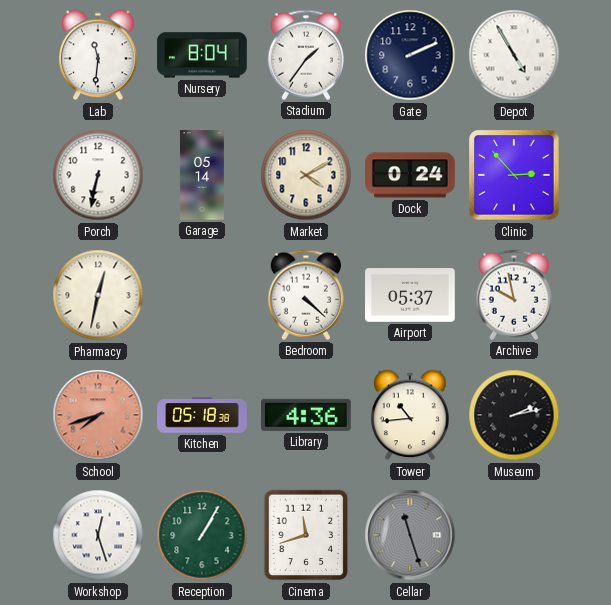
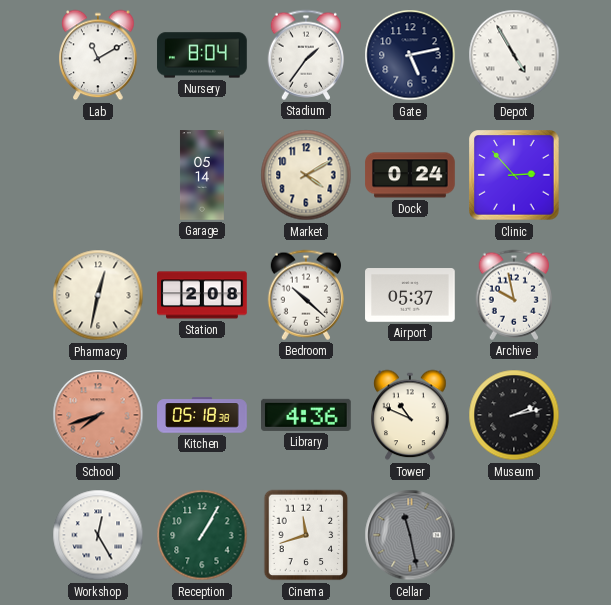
Lab: 11:31 -> 11:10
Gate: 2:11 -> 5:13
Porch: 6:32 -> none
Station: none -> 2:08
Bedroom: 4:22 -> 10:22
Tower: 10:44 -> 10:49
Workshop: 12:27 -> 12:25
Cellar: 11:27 -> 11:28
